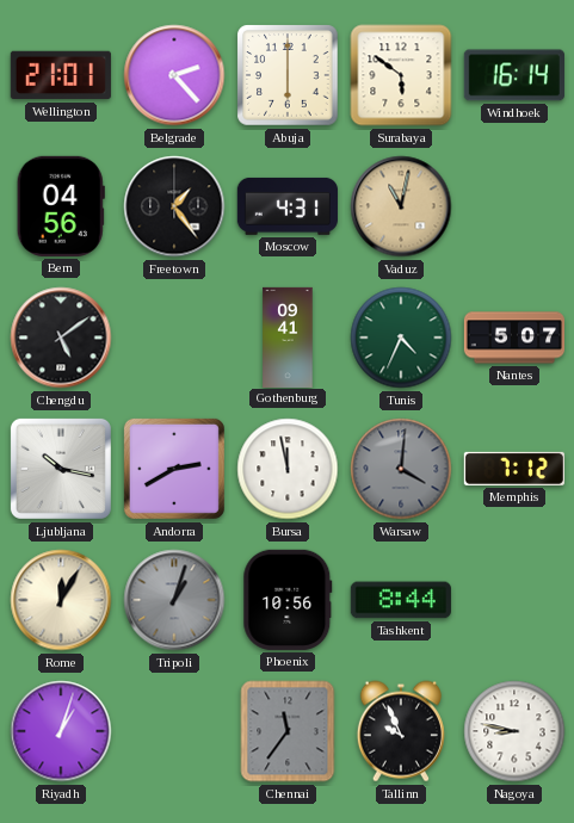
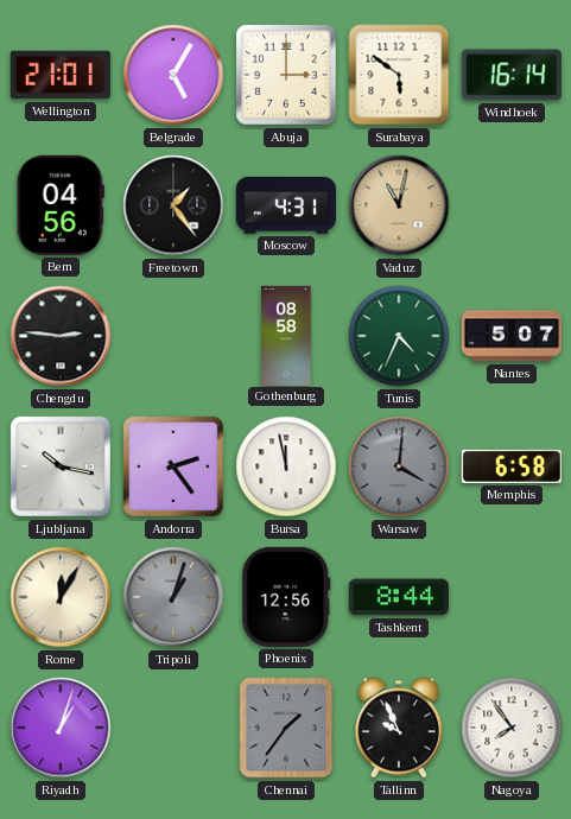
Belgrade: 2:23 -> 5:05
Abuja: 6:00 -> 3:00
Chengdu: 5:09 -> 2:46
Gothenburg: 09:41 -> 08:58
Andorra: 2:40 -> 2:24
Memphis: 7:12 -> 6:58
Phoenix: 10:56 -> 12:56
Chennai: 11:36 -> 1:36
Nagoya: 8:47 -> 7:54
